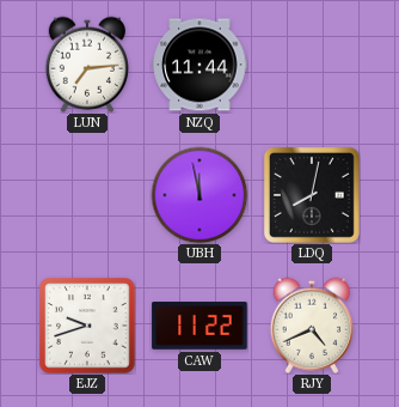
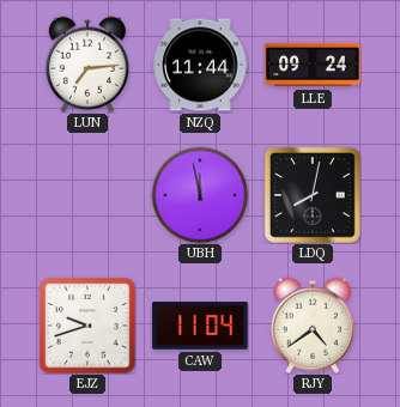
LLE: none -> 09:24
CAW: 11:22 -> 11:04
RJY: 4:41 -> 4:39
